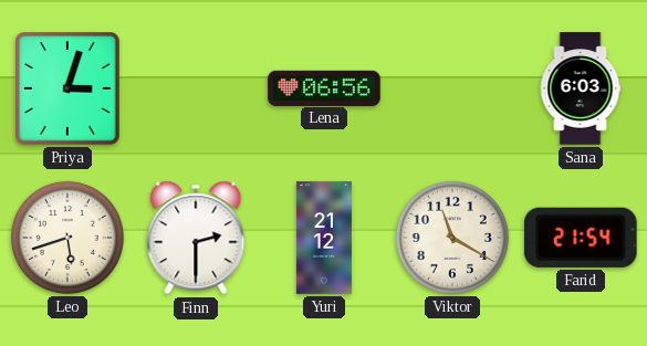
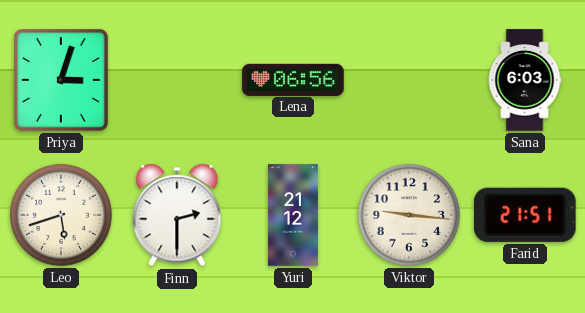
Viktor: 11:20 -> 9:16
Farid: 21:54 -> 21:51
